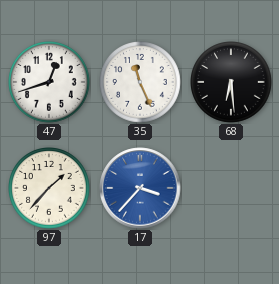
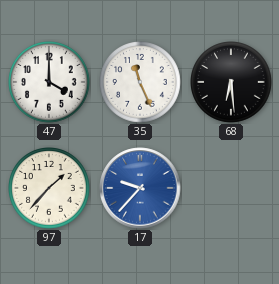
47: 12:42 -> 4:00
17: 3:37 -> 9:37
